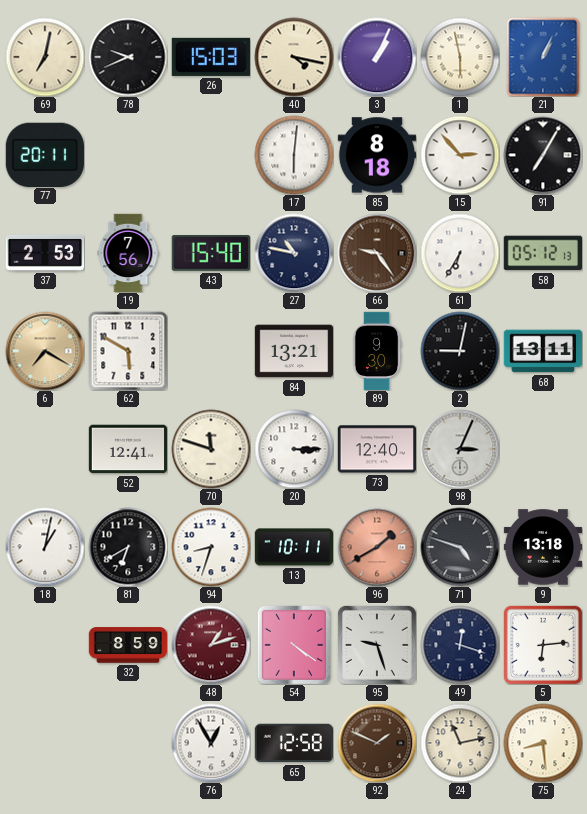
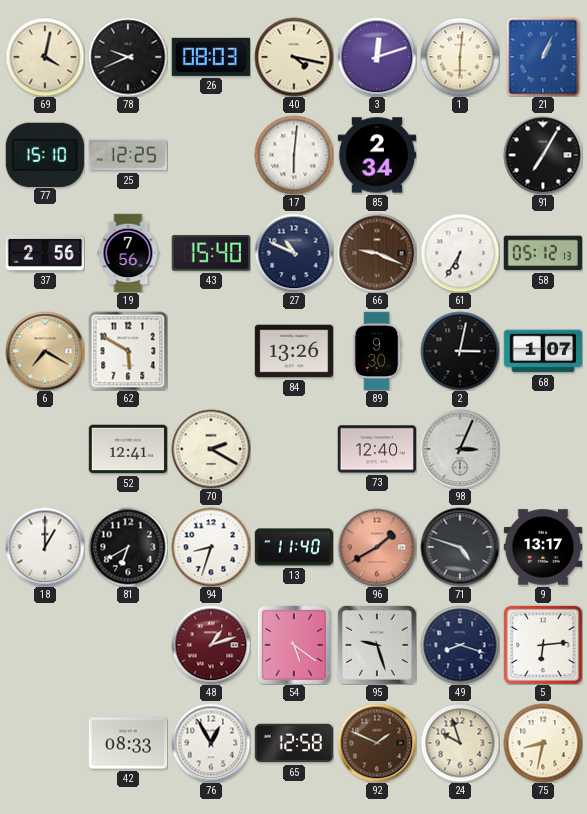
69: 7:02 -> 4:02
26: 15:03 -> 08:03
3: 1:04 -> 12:12
1: 5:58 -> 6:01
77: 20:11 -> 15:10
25: none -> 12:25
85: 8:18 -> 2:34
15: 2:53 -> none
37: 2:53 -> 2:56
27: 10:47 -> 10:49
66: 9:24 -> 9:19
84: 13:21 -> 13:26
2: 9:02 -> 3:02
68: 13:11 -> 1:07
70: 11:48 -> 2:20
20: 3:15 -> none
18: 1:02 -> 1:00
13: 10:11 -> 11:40
9: 13:18 -> 13:17
32: 8:59 -> none
54: 4:21 -> 5:21
49: 12:18 -> 8:18
42: none -> 08:33
24: 11:13 -> 9:57
75: 8:29 -> 8:32
